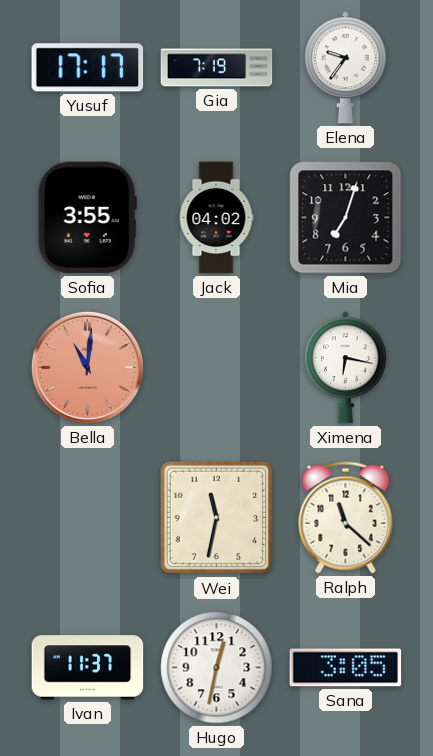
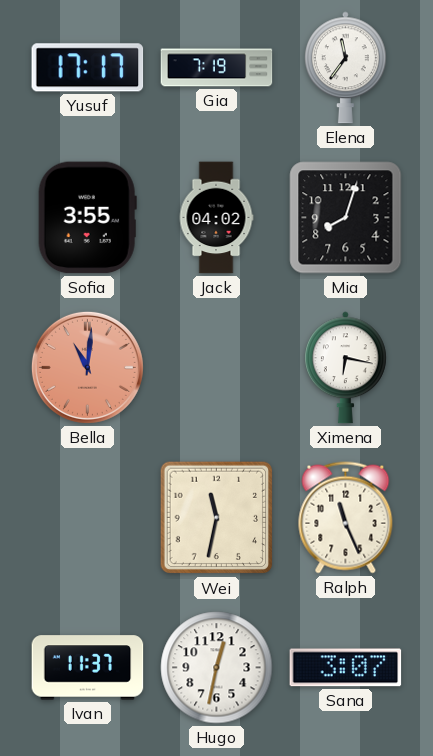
Elena: 9:36 -> 11:36
Mia: 7:03 -> 8:03
Ralph: 11:22 -> 11:26
Sana: 3:05 -> 3:07
